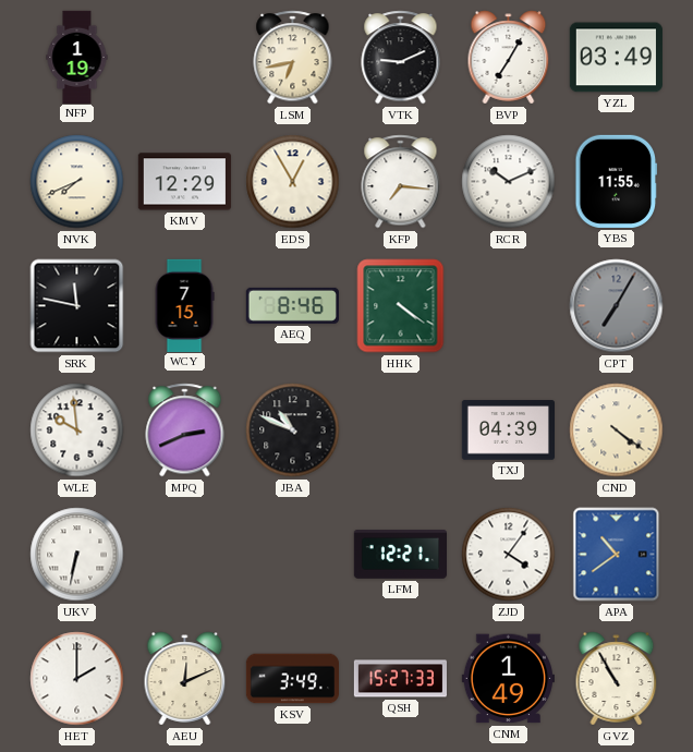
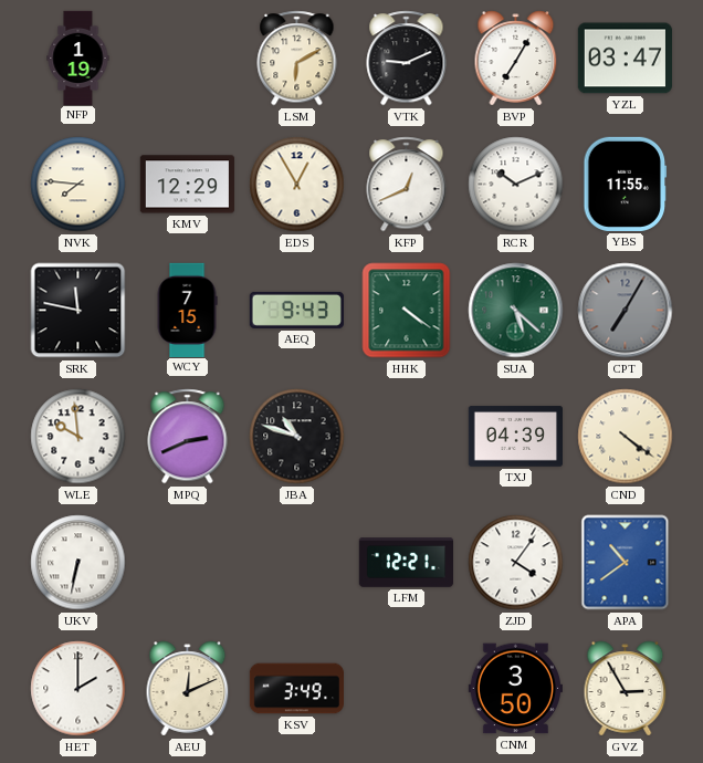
LSM: 6:43 -> 6:10
YZL: 03:49 -> 03:47
NVK: 7:41 -> 7:46
KFP: 7:16 -> 12:41
AEQ: 8:46 -> 9:43
SUA: none -> 5:22
JBA: 10:49 -> 10:48
QSH: 15:27 -> none
CNM: 1:49 -> 3:50
GVZ: 10:55 -> 2:55
